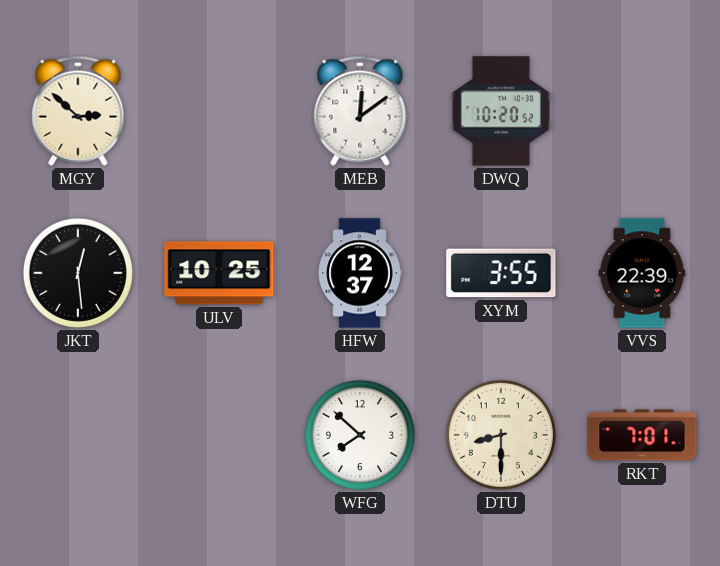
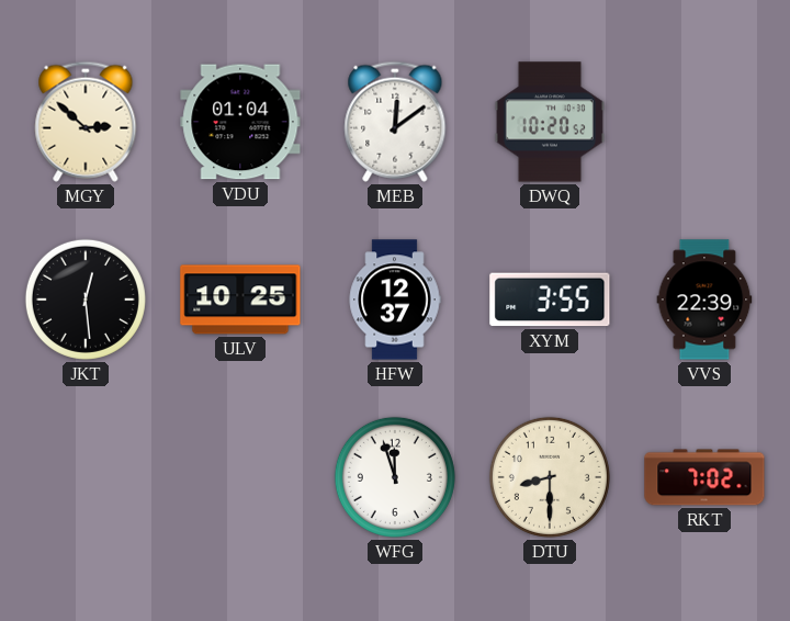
VDU: none -> 01:04
WFG: 7:52 -> 11:57
RKT: 7:01 -> 7:02
